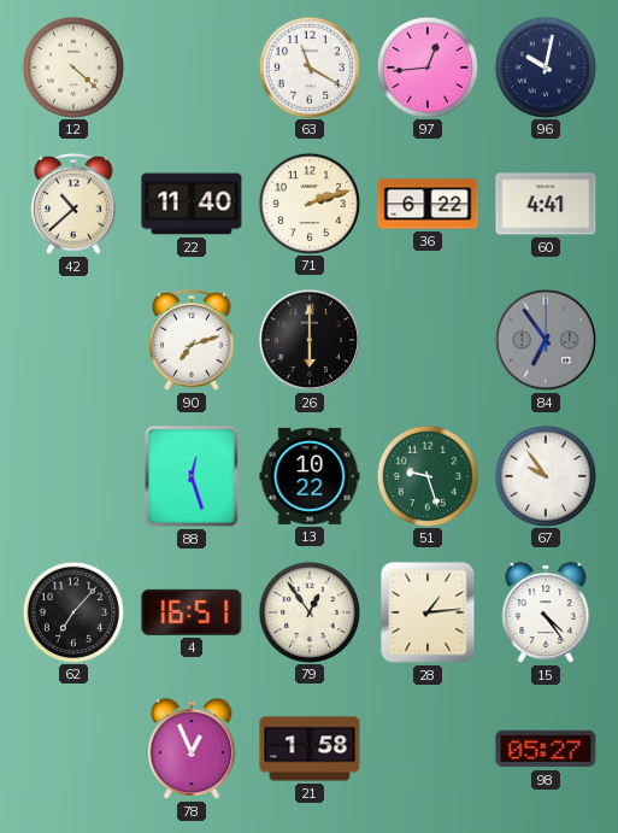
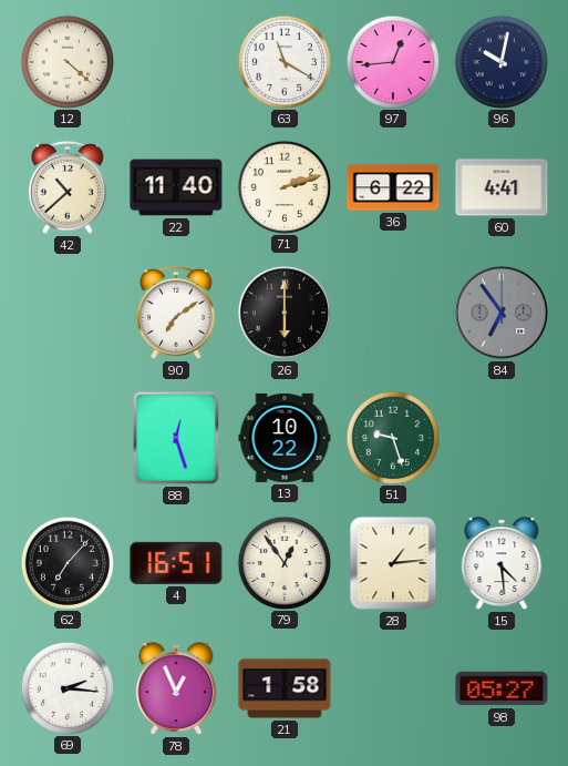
90: 7:12 -> 7:09
67: 9:54 -> none
15: 4:24 -> 4:29
69: none -> 2:16
